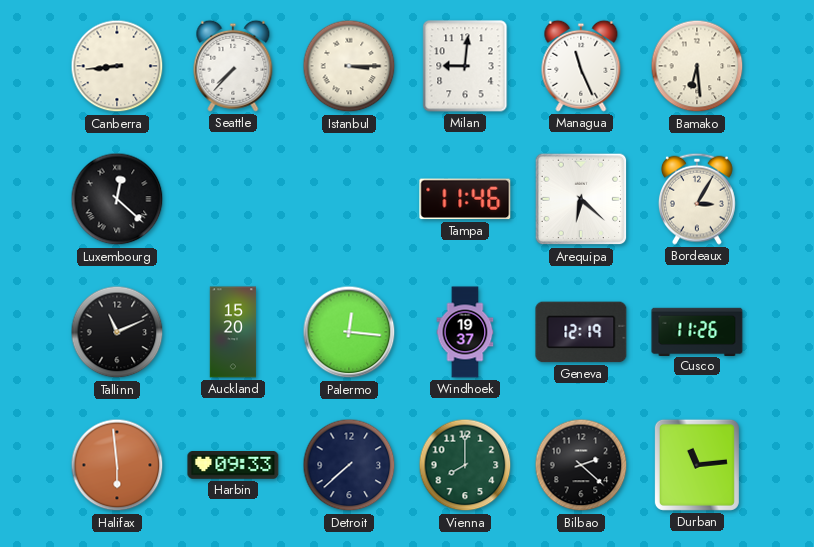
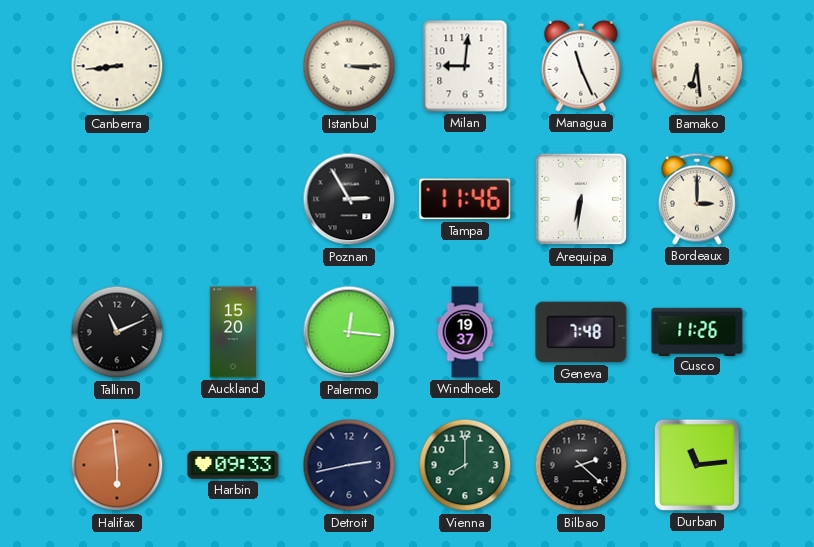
Seattle: 7:37 -> none
Luxembourg: 12:22 -> none
Poznan: none -> 2:55
Arequipa: 6:22 -> 6:31
Bordeaux: 3:05 -> 3:00
Geneva: 12:19 -> 7:48
Detroit: 7:38 -> 2:43
